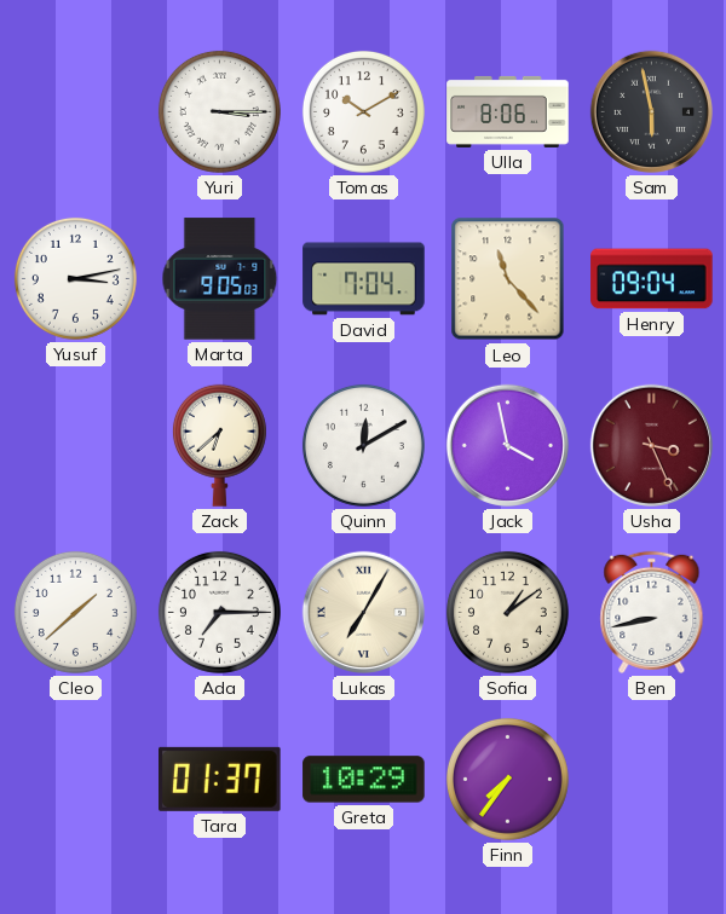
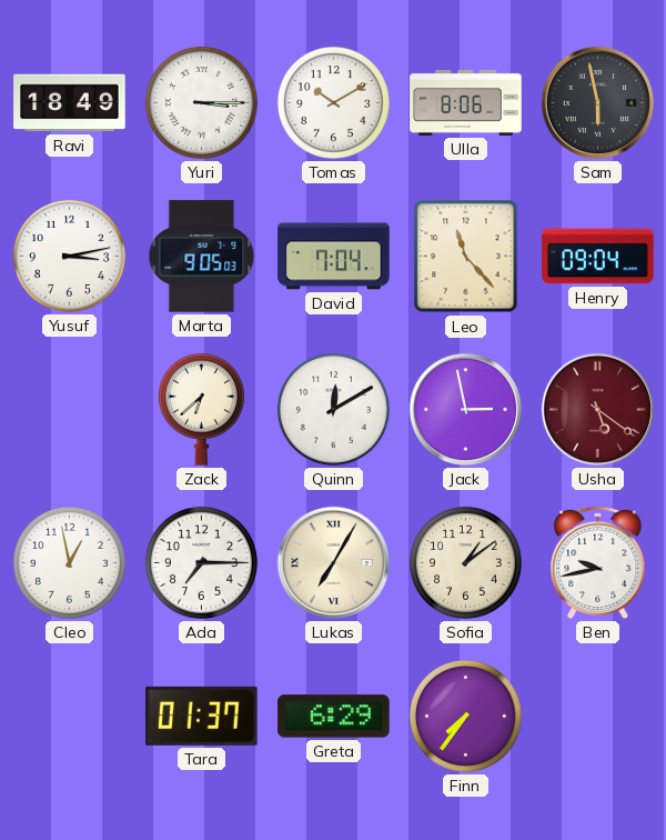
Ravi: none -> 18:49
Jack: 3:58 -> 2:58
Usha: 3:26 -> 5:21
Cleo: 1:38 -> 12:58
Ben: 8:43 -> 9:43
Greta: 10:29 -> 6:29
